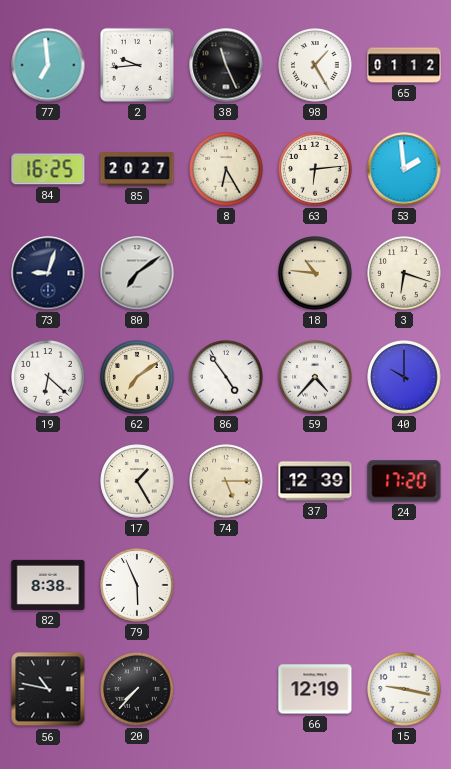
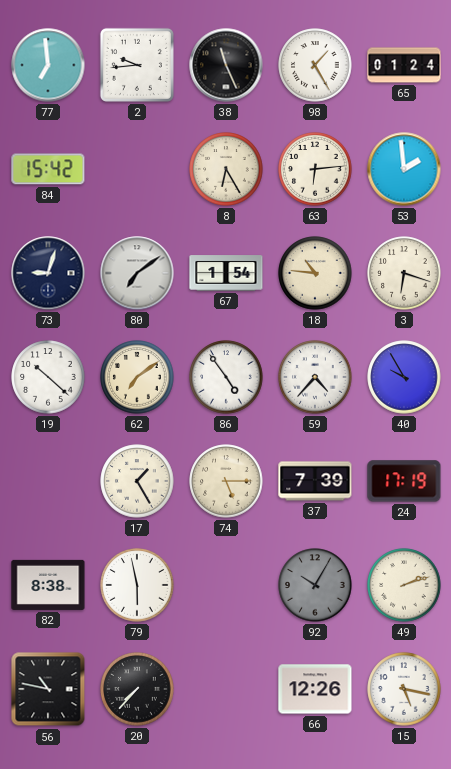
65: 01:12 -> 01:24
84: 16:25 -> 15:42
85: 20:27 -> none
67: none -> 1:54
19: 6:22 -> 10:22
40: 10:00 -> 9:55
37: 12:39 -> 7:39
24: 17:20 -> 17:19
79: 5:56 -> 5:58
92: none -> 10:05
49: none -> 2:12
66: 12:19 -> 12:26
15: 9:17 -> 5:17
